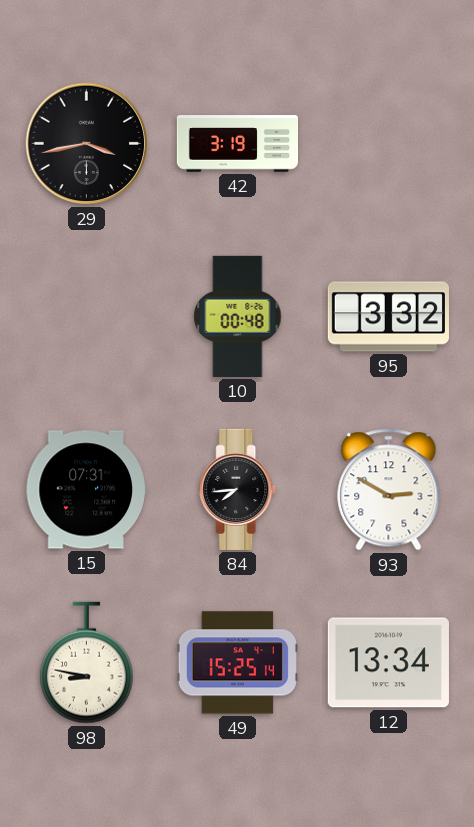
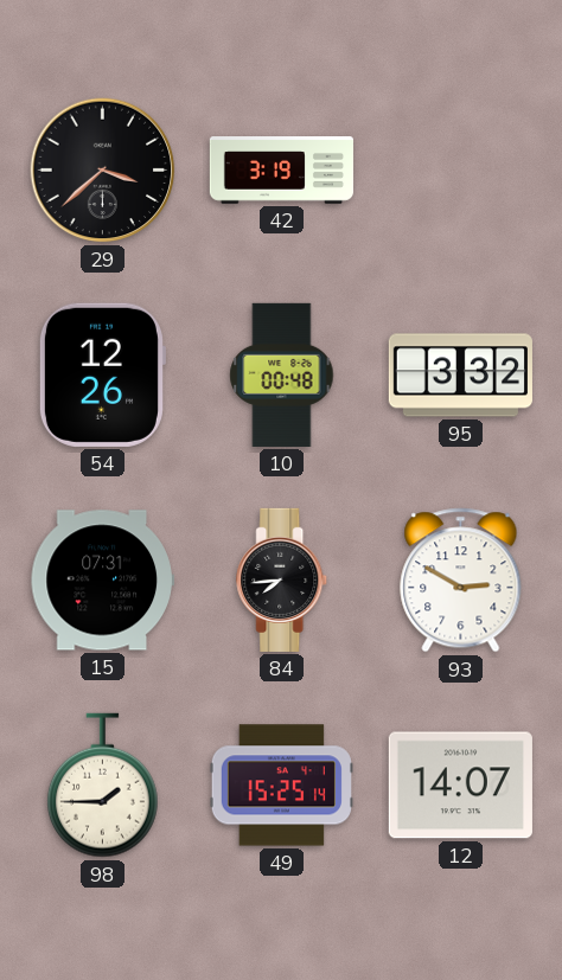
29: 3:43 -> 3:38
54: none -> 12:26
98: 8:47 -> 1:45
12: 13:34 -> 14:07
